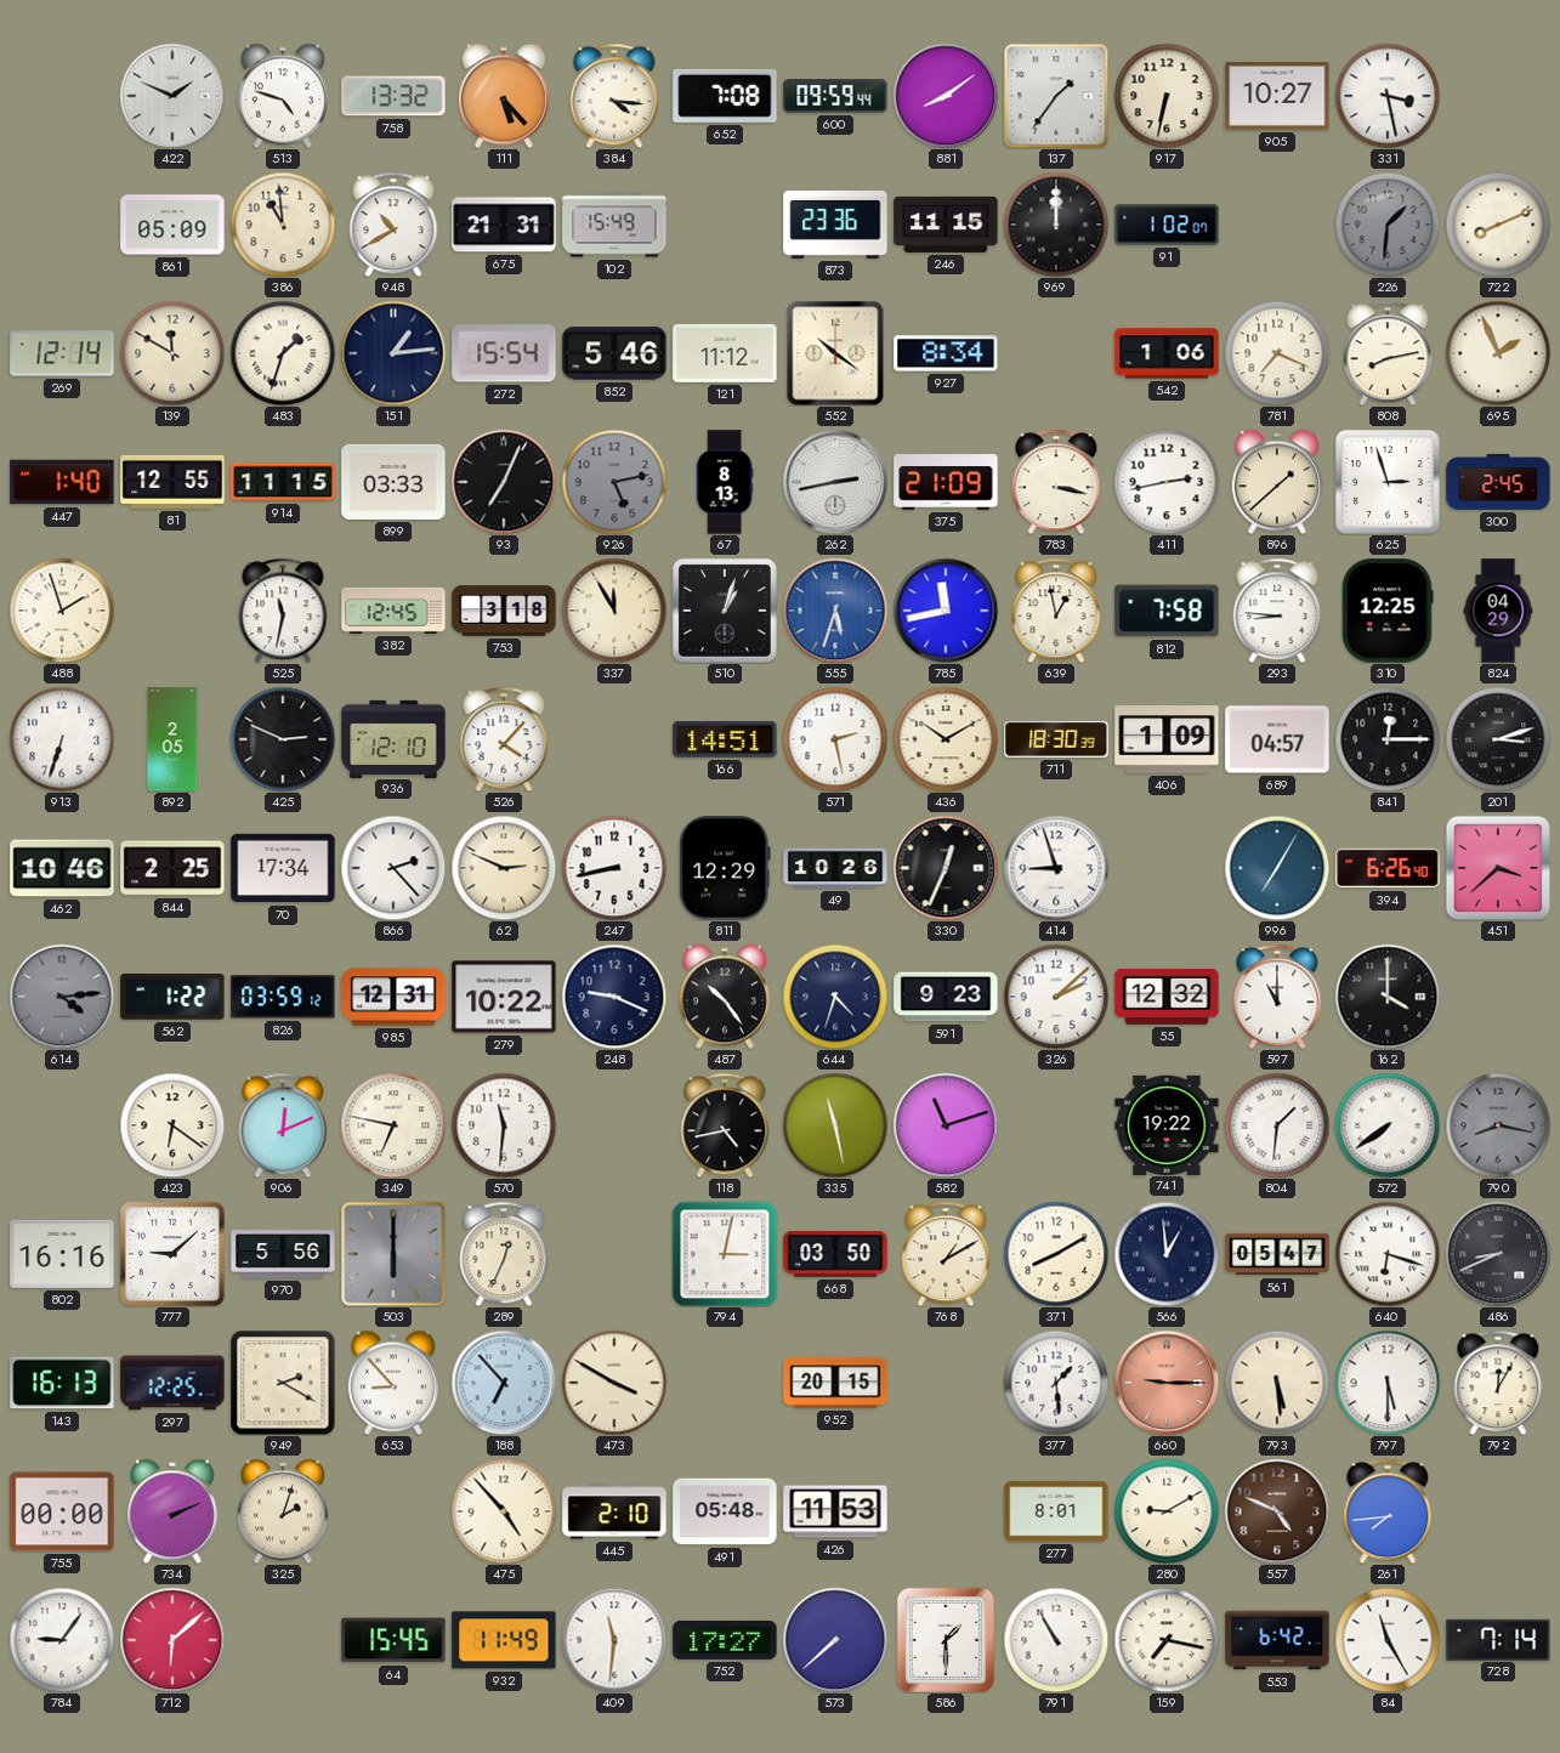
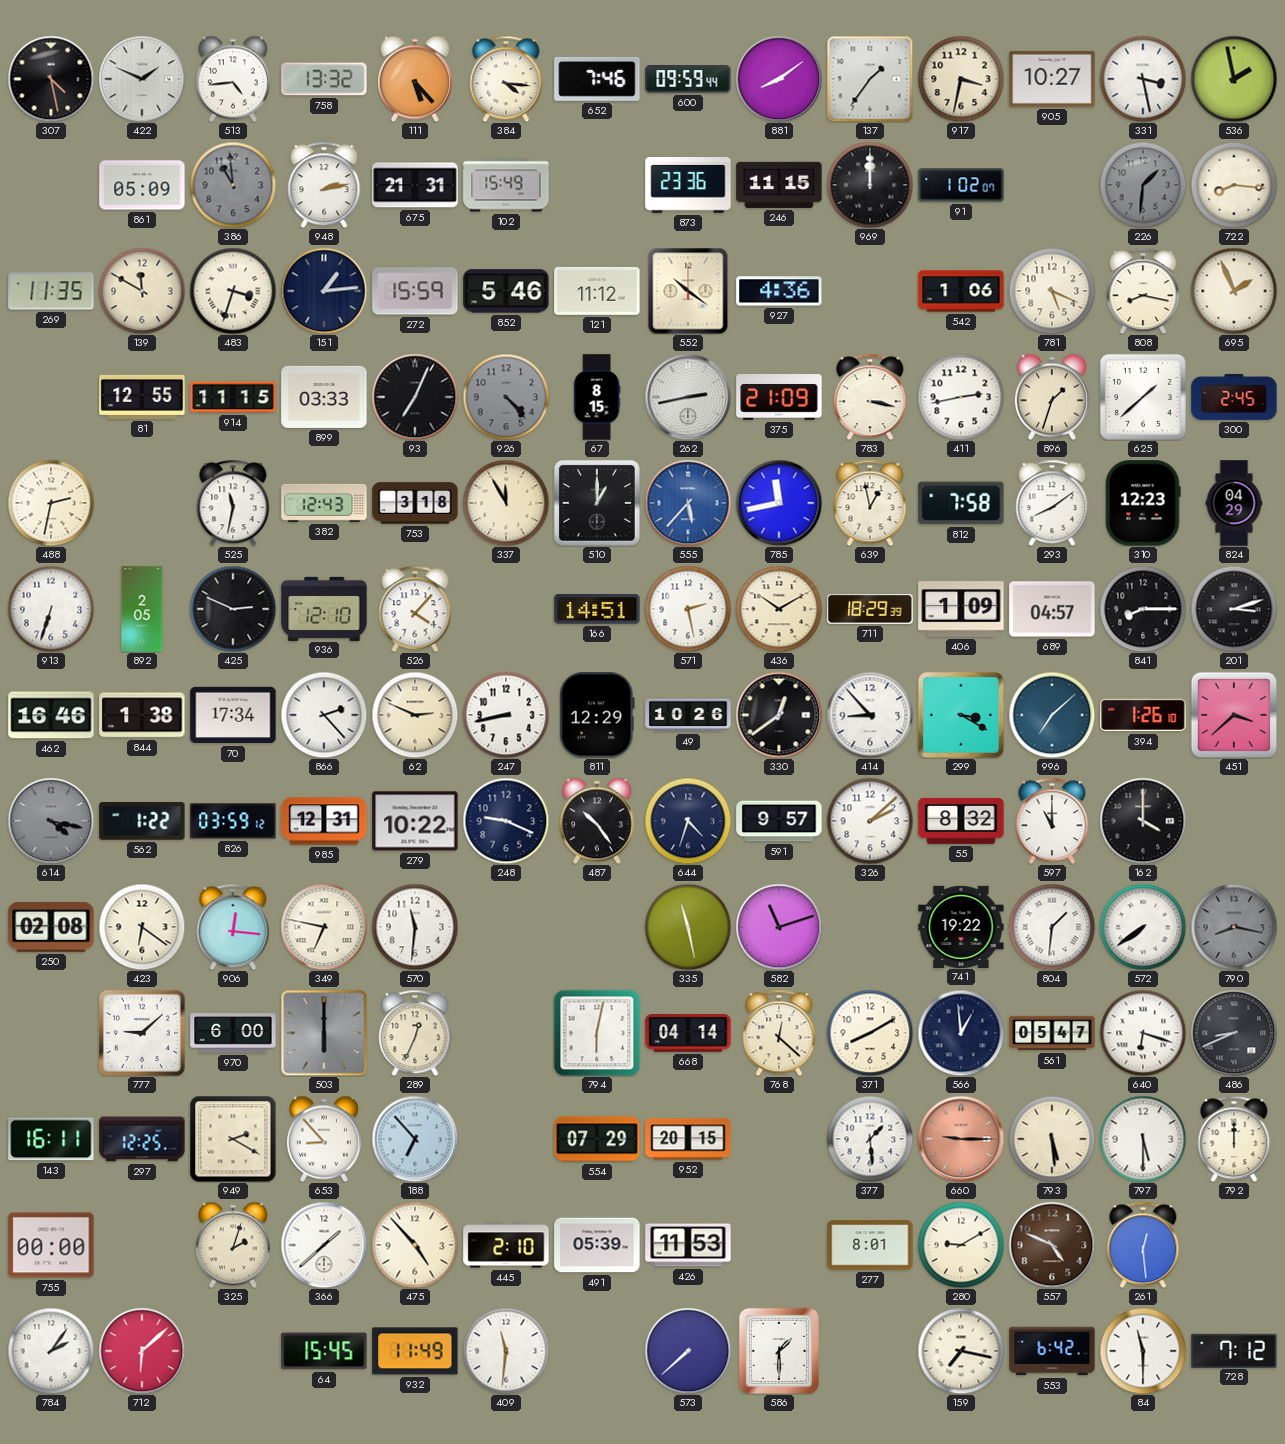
307: none -> 4:28
513: 4:48 -> 4:44
652: 7:08 -> 7:46
917: 6:32 -> 3:32
536: none -> 1:58
386 dial: cream -> grey
948: 10:40 -> 2:13
722: 8:11 -> 8:16
269: 12:14 -> 11:35
483: 1:33 -> 3:33
272: 15:54 -> 15:59
927: 8:34 -> 4:36
781: 7:19 -> 5:19
808: 8:13 -> 8:17
447: 1:40 -> none
926: 5:13 -> 4:23
67: 8:13 -> 8:15
896: 1:38 -> 1:33
625: 2:57 -> 1:38
488: 1:57 -> 2:32
382: 12:45 -> 12:43
510: 1:03 -> 1:00
555: 5:33 -> 5:37
293: 8:46 -> 8:09
310: 12:25 -> 12:23
711: 18:30 -> 18:29
841: 12:15 -> 8:15
462: 10:46 -> 16:46
844: 2:25 -> 1:38
330: 12:34 -> 12:39
414: 8:57 -> 8:53
299: none -> 3:20
996: 7:05 -> 7:08
394: 6:26 -> 1:26
614: 4:14 -> 4:17
591: 9:23 -> 9:57
55: 12:32 -> 8:32
250: none -> 02:08
906: 12:11 -> 12:16
118: 4:43 -> none
802: 16:16 -> none
970: 5:56 -> 6:00
794: 3:02 -> 6:02
668: 03:50 -> 04:14
768: 1:10 -> 12:22
143: 16:13 -> 16:11
473: 3:50 -> none
554: none -> 07:29
792: 12:05 -> 12:00
734: 2:11 -> none
366: none -> 1:38
491: 05:48 -> 05:39
261: 7:44 -> 12:29
784: 9:06 -> 2:06
752: 17:27 -> none
791: 10:55 -> none
84: 11:25 -> 11:30
728: 7:14 -> 7:12
